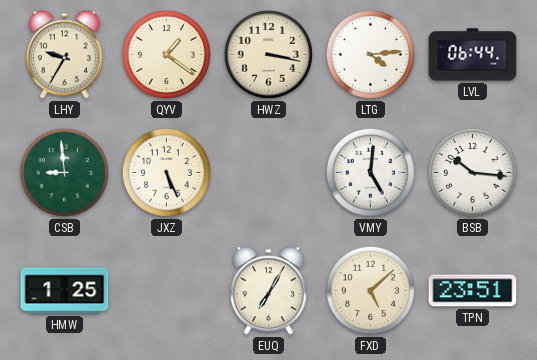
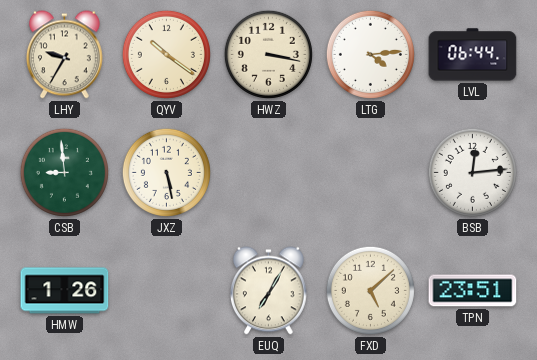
QYV: 1:21 -> 10:21
JXZ: 5:26 -> 5:28
VMY: 5:01 -> none
BSB: 10:16 -> 12:14
HMW: 1:25 -> 1:26
